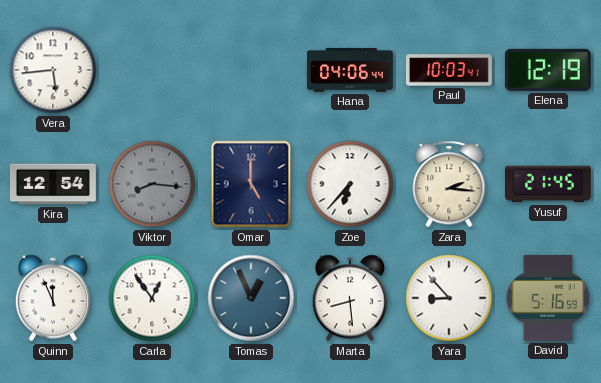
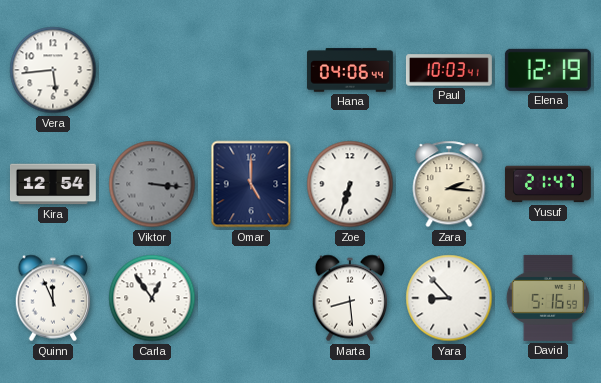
Viktor: 8:16 -> 3:16
Zoe: 6:37 -> 6:33
Yusuf: 21:45 -> 21:47
Tomas: 12:56 -> none
